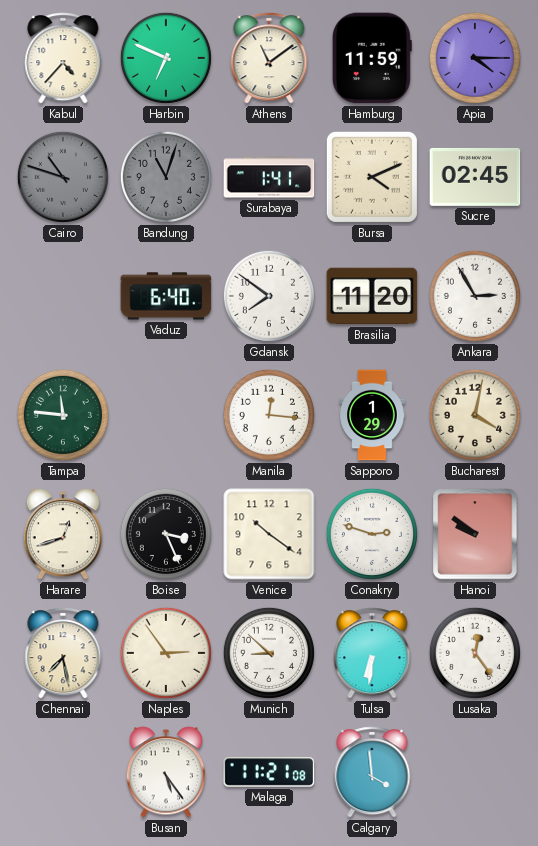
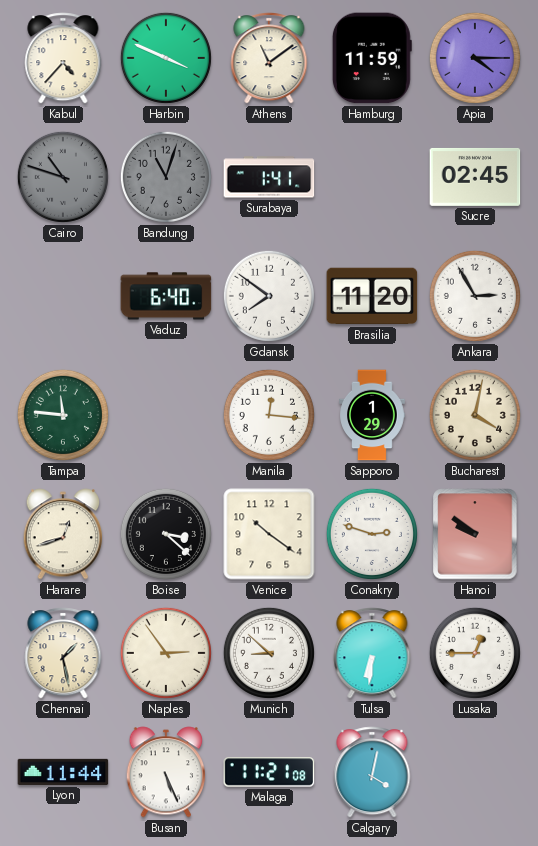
Harbin: 6:49 -> 3:49
Bursa: 4:11 -> none
Boise: 3:26 -> 3:22
Chennai: 7:28 -> 1:28
Lusaka: 12:24 -> 12:45
Lyon: none -> 11:44
Busan: 5:24 -> 5:26
Calgary: 3:59 -> 4:02
